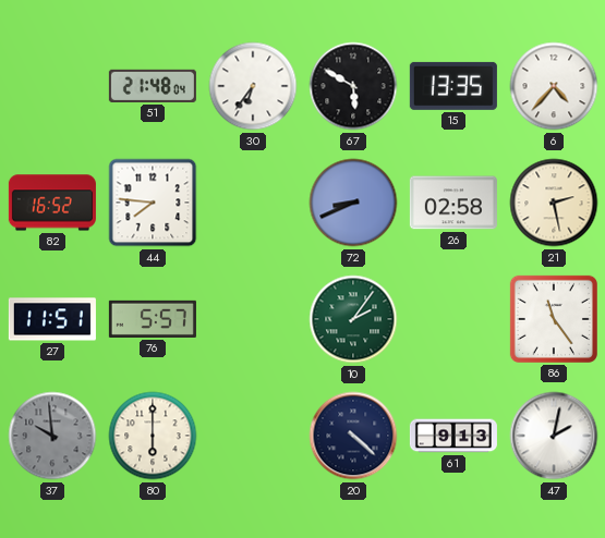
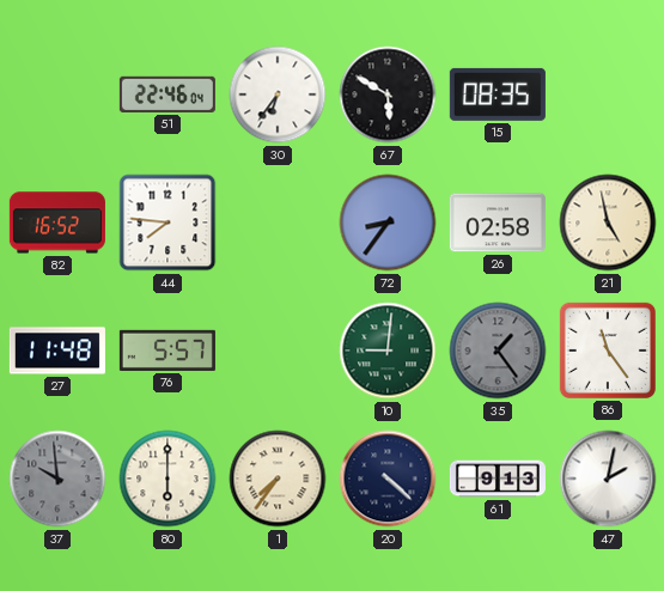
51: 21:48 -> 22:46
15: 13:35 -> 08:35
6: 4:37 -> none
72: 8:41 -> 8:36
21: 2:28 -> 4:58
27: 11:51 -> 11:48
10: 2:06 -> 9:01
35: none -> 1:24
1: none -> 7:36
